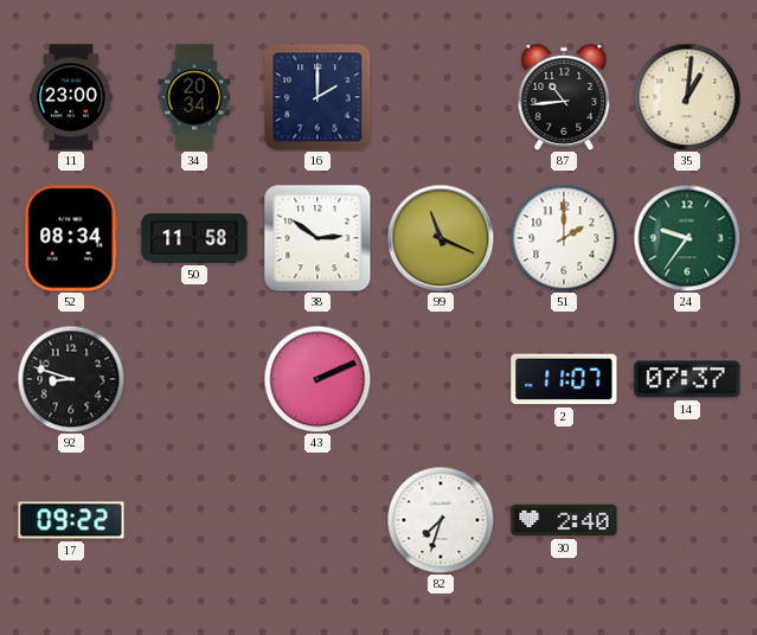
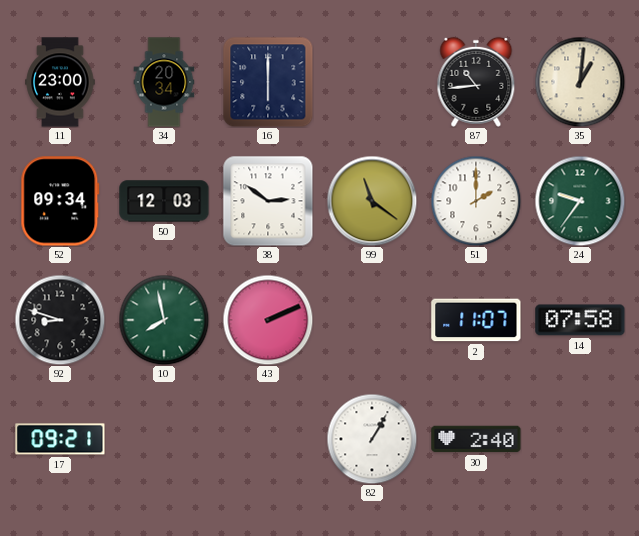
16: 2:00 -> 6:00
52: 08:34 -> 09:34
50: 11:58 -> 12:03
99: 11:19 -> 11:21
10: none -> 7:58
14: 07:37 -> 07:58
17: 09:22 -> 09:21
82: 7:33 -> 1:05
